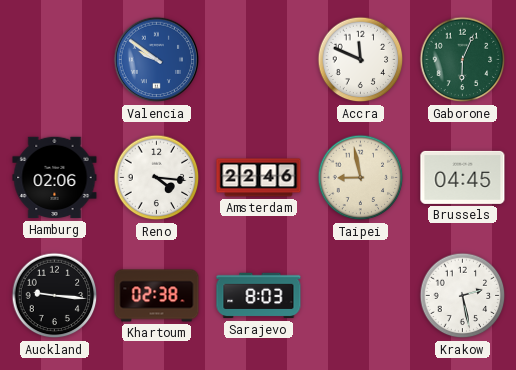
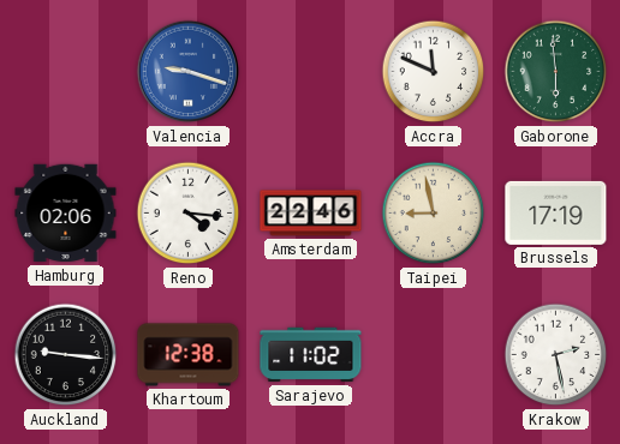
Valencia: 9:51 -> 9:18
Gaborone: 6:04 -> 5:59
Brussels: 04:45 -> 17:19
Khartoum: 02:38 -> 12:38
Sarajevo: 8:03 -> 11:02
